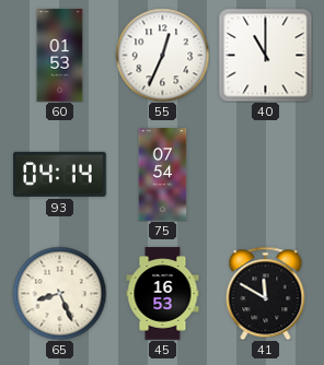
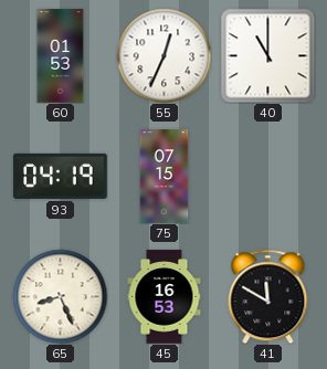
93: 04:14 -> 04:19
75: 07:54 -> 07:15
